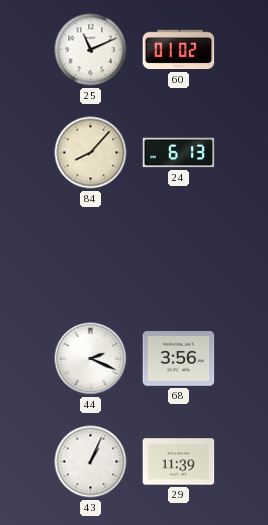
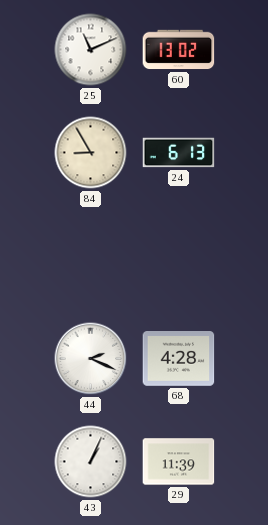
60: 01:02 -> 13:02
84: 8:07 -> 8:55
68: 3:56 -> 4:28
